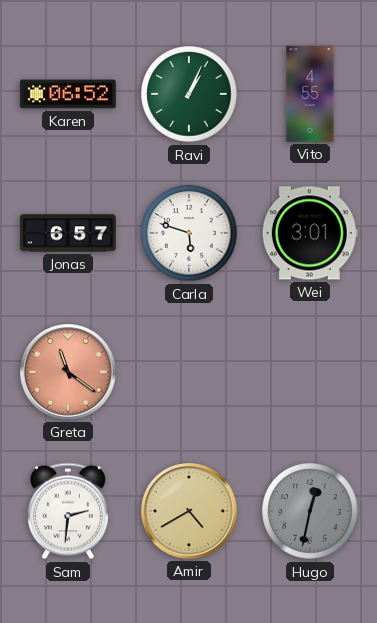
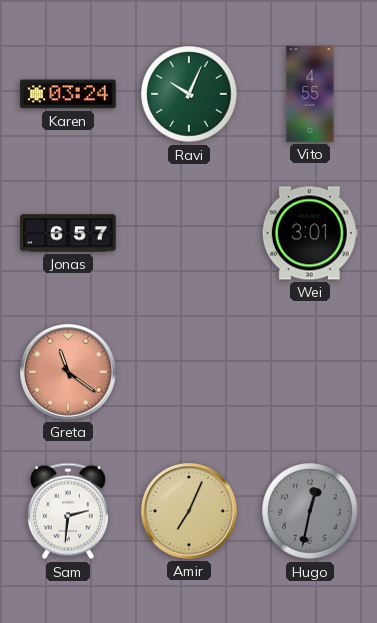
Karen: 06:52 -> 03:24
Ravi: 1:04 -> 10:04
Carla: 5:48 -> none
Amir: 4:40 -> 7:04
